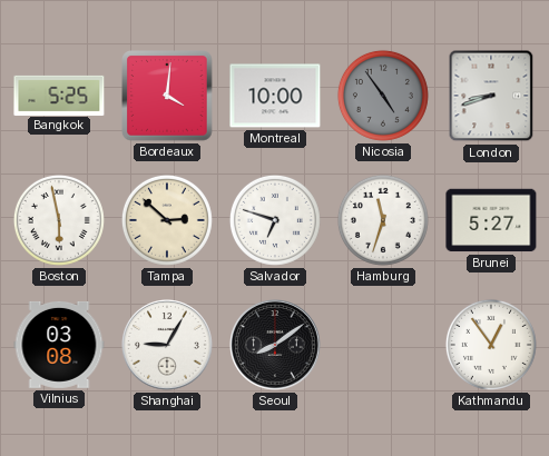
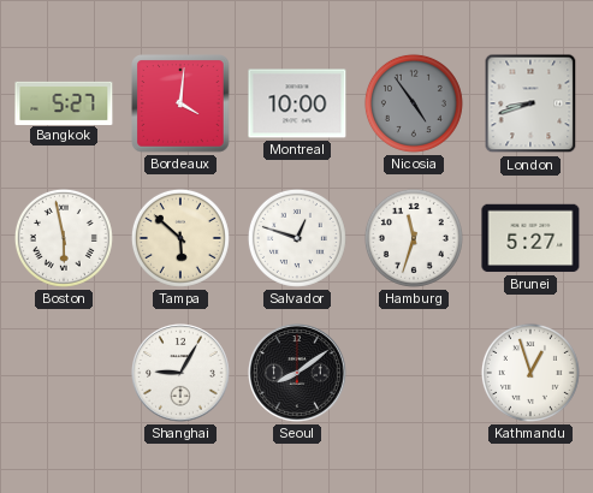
Bangkok: 5:25 -> 5:27
Tampa: 2:52 -> 5:52
Salvador: 6:48 -> 12:48
Vilnius: 03:08 -> none
Kathmandu: 12:54 -> 12:57
